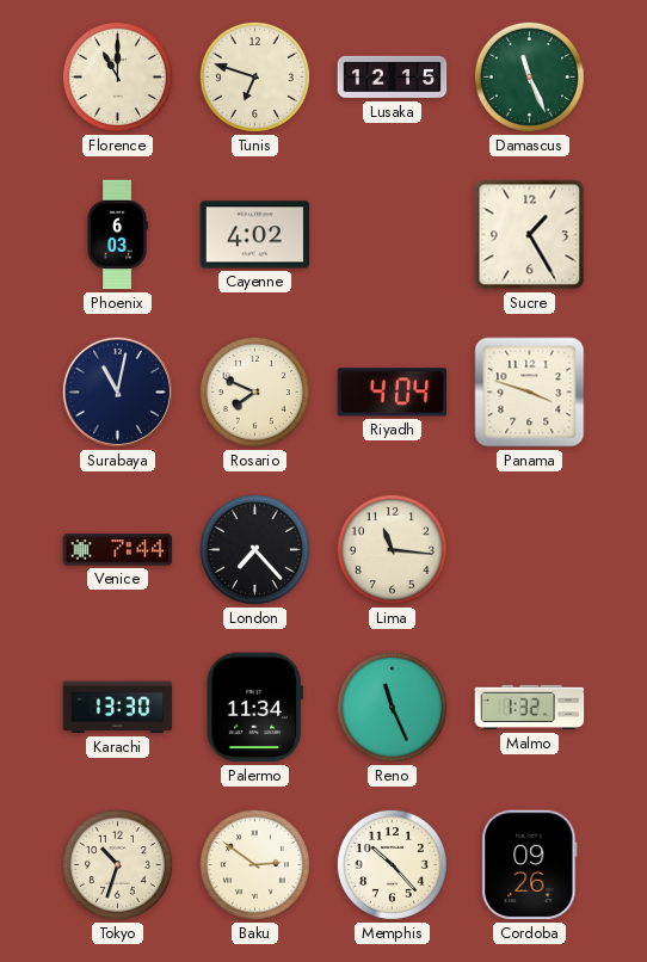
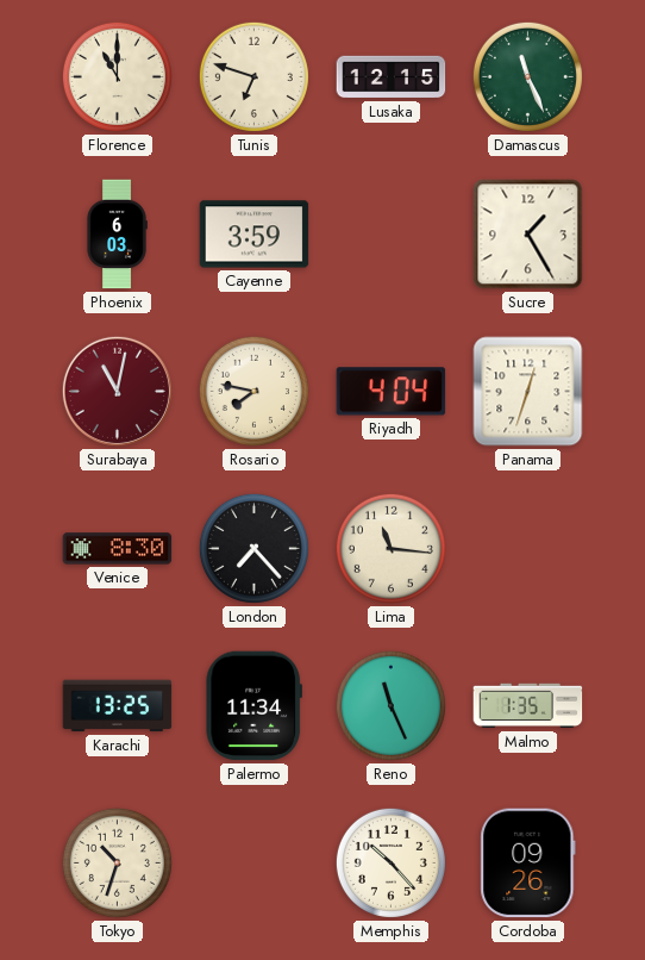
Cayenne: 4:02 -> 3:59
Surabaya dial: navy -> burgundy
Rosario: 7:49 -> 7:47
Panama: 3:48 -> 12:33
Venice: 7:44 -> 8:30
Karachi: 13:30 -> 13:25
Malmo: 1:32 -> 1:35
Baku: 2:51 -> none
